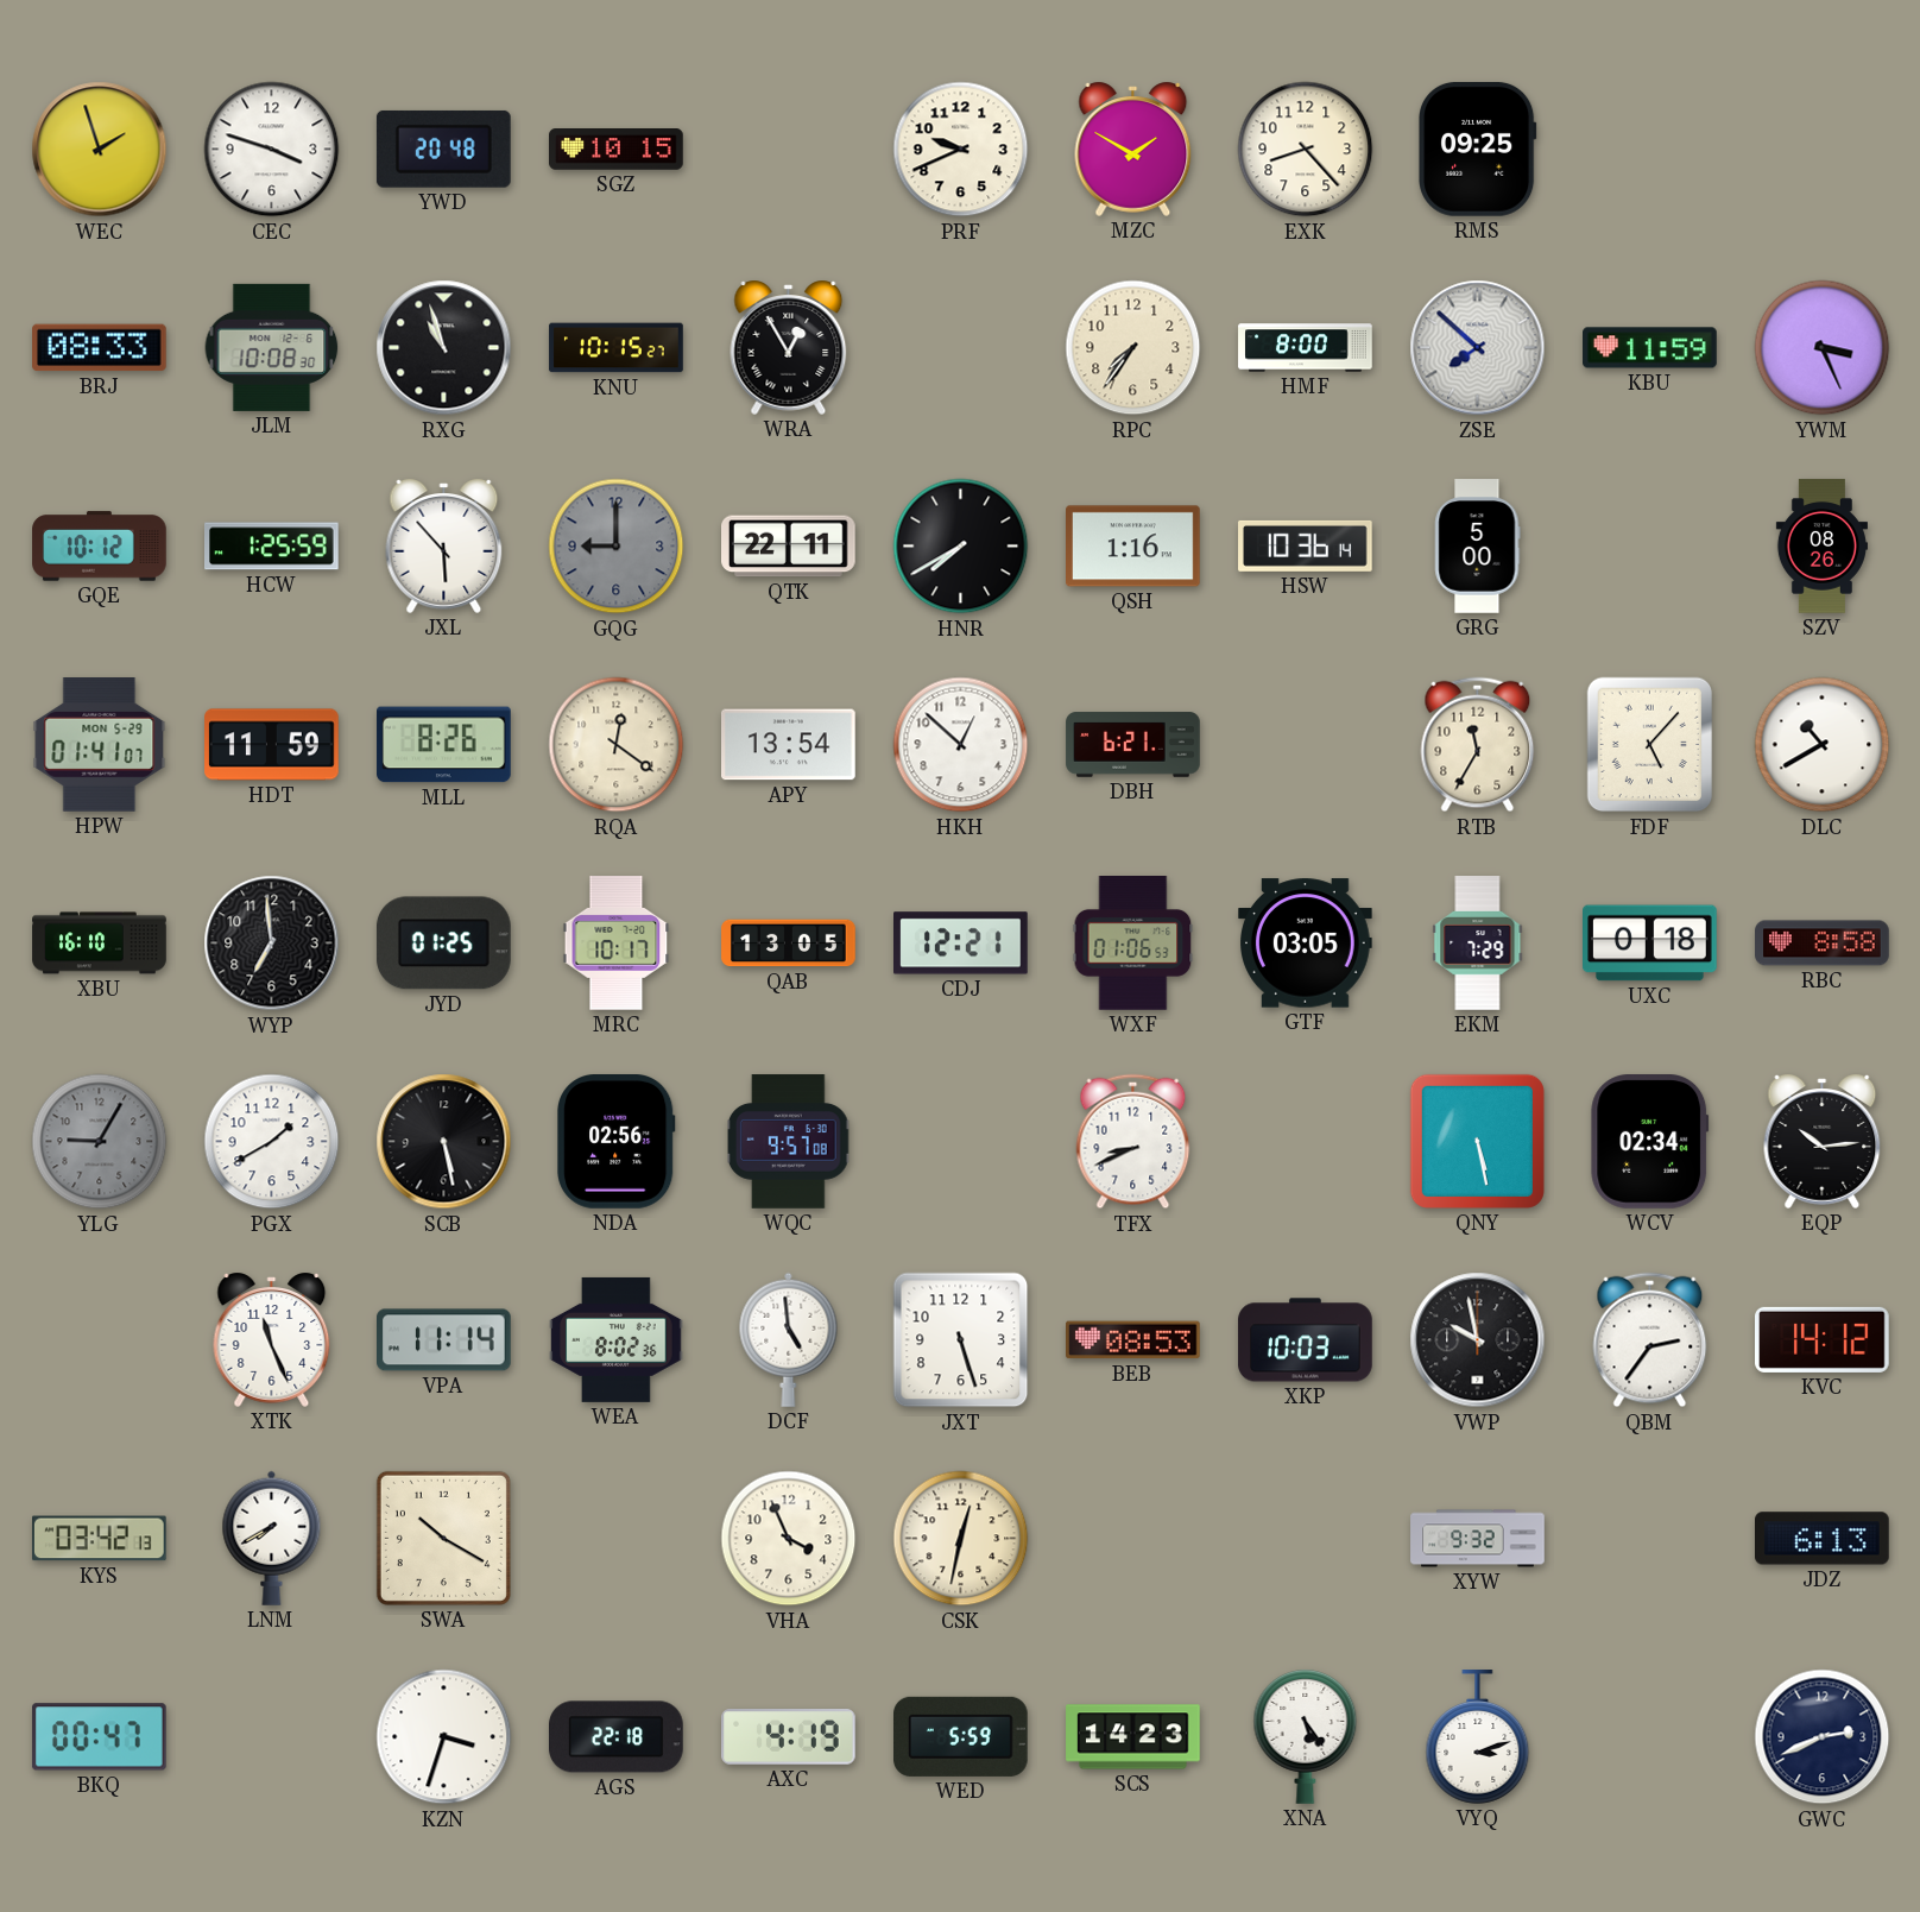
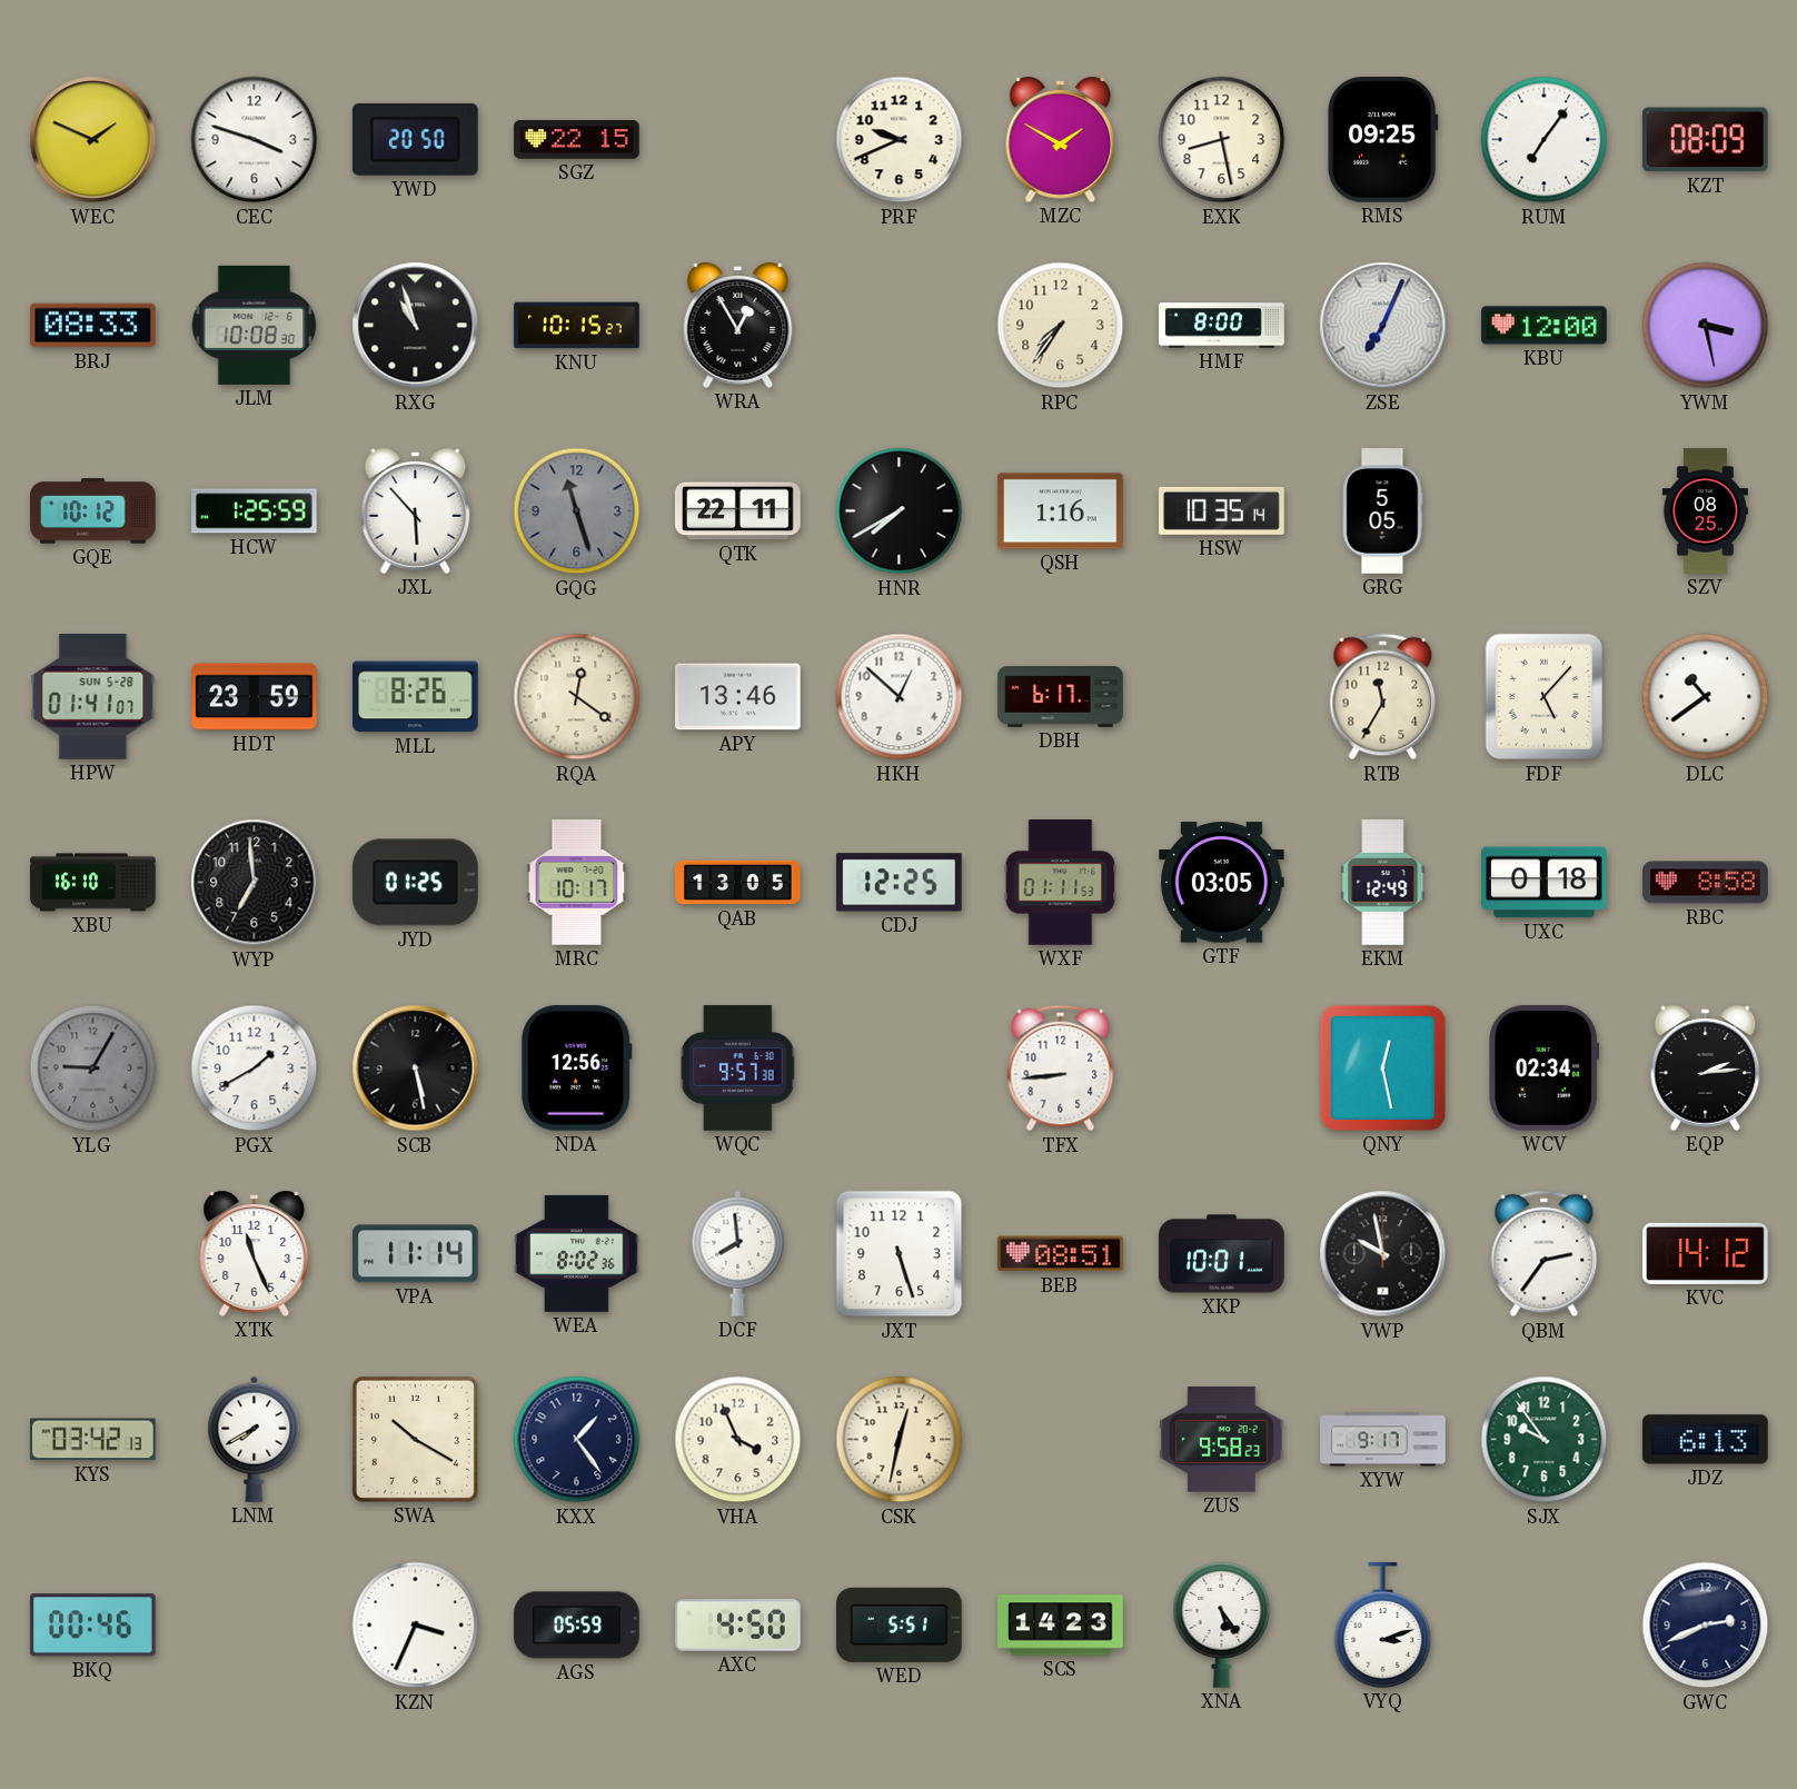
WEC: 1:57 -> 1:49
YWD: 20:48 -> 20:50
SGZ: 10:15 -> 22:15
EXK: 8:23 -> 8:28
RUM: none -> 7:06
KZT: none -> 08:09
ZSE: 7:52 -> 7:04
KBU: 11:59 -> 12:00
YWM: 3:26 -> 3:28
GQG: 9:00 -> 11:27
HSW: 10:36 -> 10:35
GRG: 5:00 -> 5:05
SZV: 08:26 -> 08:25
HPW date: MON 5-29 -> SUN 5-28
HDT: 11:59 -> 23:59
APY: 13:54 -> 13:46
DBH: 6:21 -> 6:17
DLC: 10:40 -> 10:39
CDJ: 12:21 -> 12:25
WXF: 01:06 -> 01:11
EKM: 7:29 -> 12:49
NDA: 02:56 -> 12:56
WQC: 9:57:08 -> 9:57:38
TFX: 8:41 -> 8:44
QNY: 5:28 -> 12:28
EQP: 10:14 -> 2:14
DCF: 4:59 -> 7:59
BEB: 08:53 -> 08:51
XKP: 10:03 -> 10:01
KXX: none -> 1:24
ZUS: none -> 9:58
XYW: 9:32 -> 9:17
SJX: none -> 9:54
BKQ: 00:47 -> 00:46
KZN: 3:33 -> 3:34
AGS: 22:18 -> 05:59
AXC: 4:19 -> 4:50
WED: 5:59 -> 5:51
